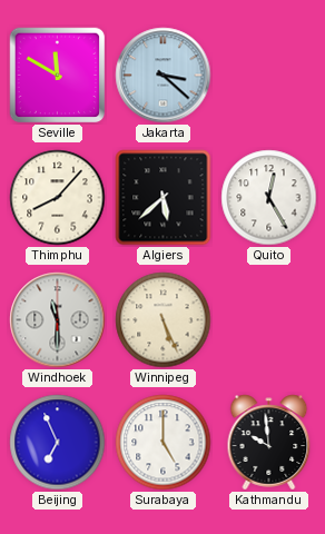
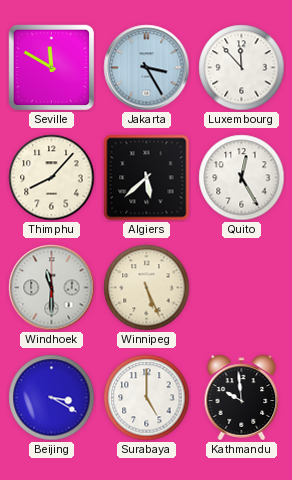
Jakarta: 3:22 -> 3:25
Luxembourg: none -> 11:53
Beijing: 6:56 -> 3:20
